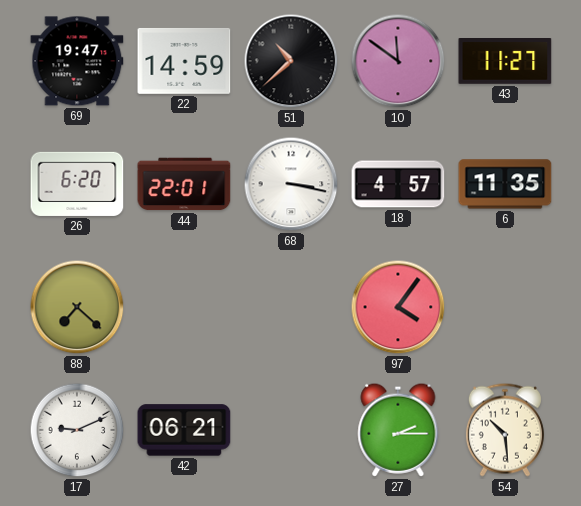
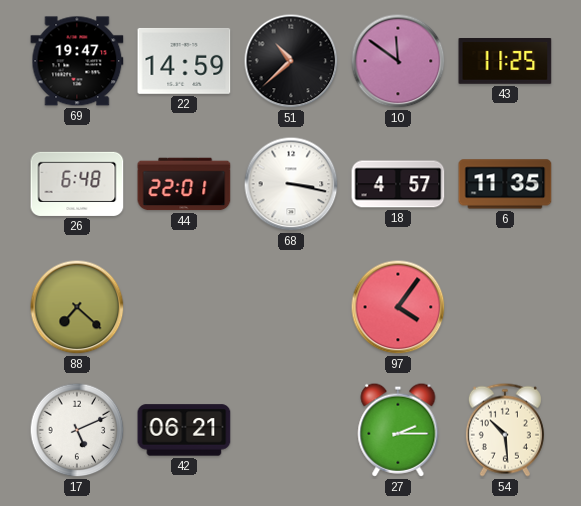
43: 11:27 -> 11:25
26: 6:20 -> 6:48
17: 9:11 -> 5:11
